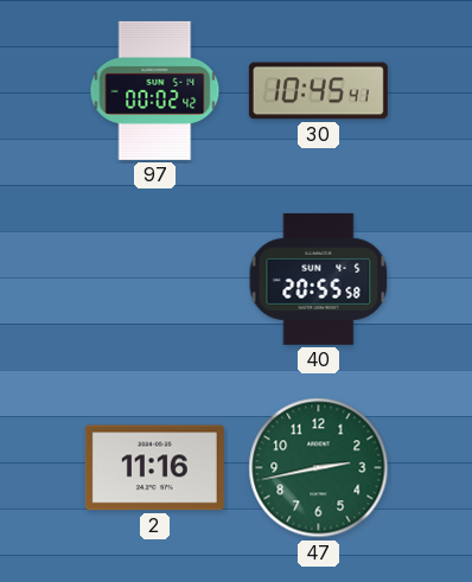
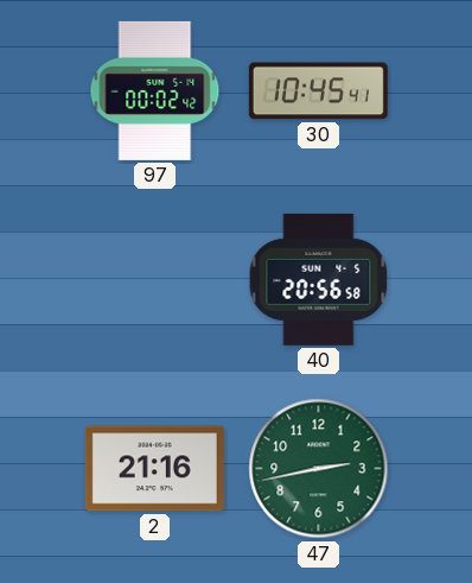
40: 20:55 -> 20:56
2: 11:16 -> 21:16
